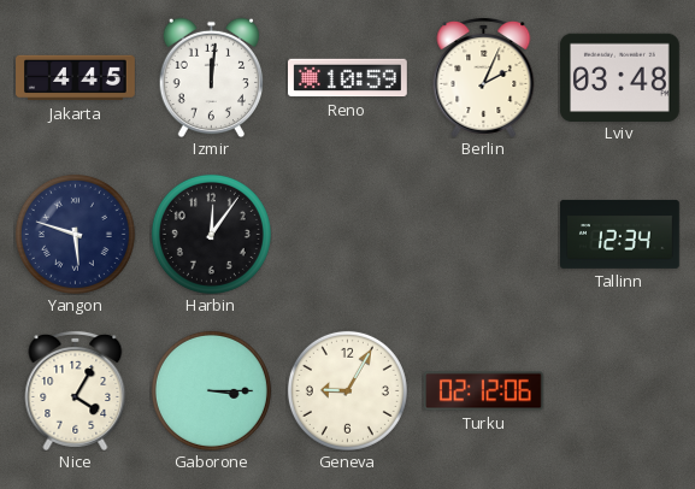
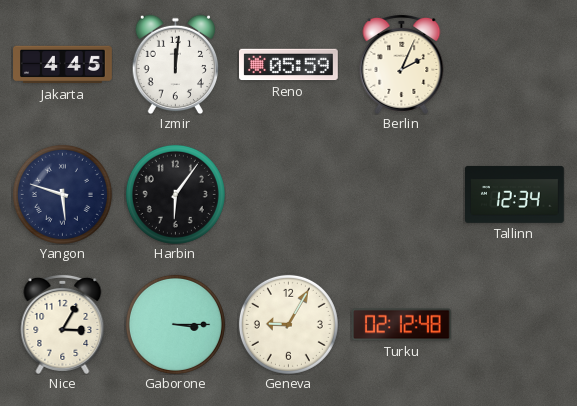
Reno: 10:59 -> 05:59
Lviv: 03:48 -> none
Harbin: 12:06 -> 6:06
Nice: 4:05 -> 3:05
Turku: 02:12:06 -> 02:12:48
